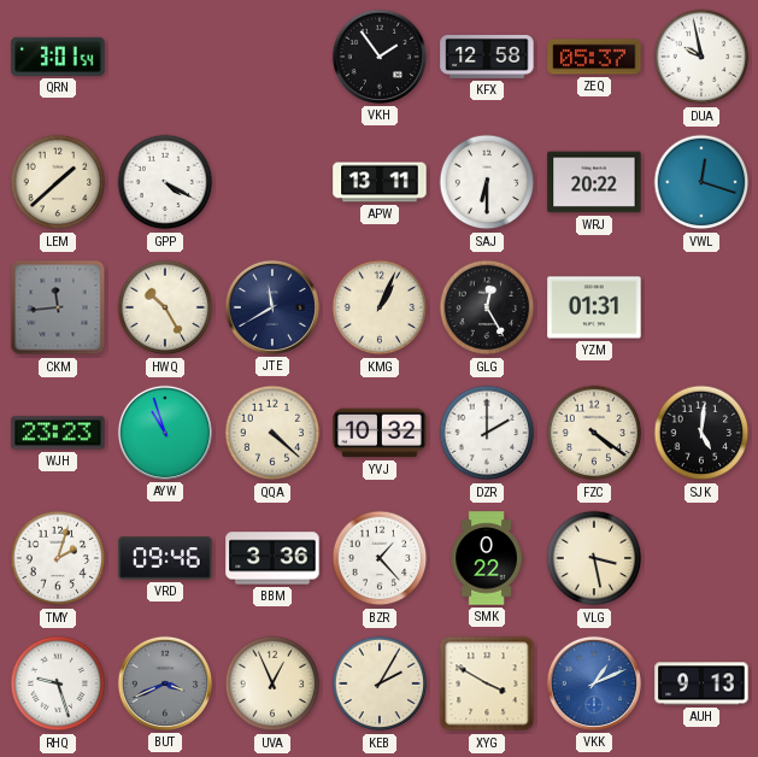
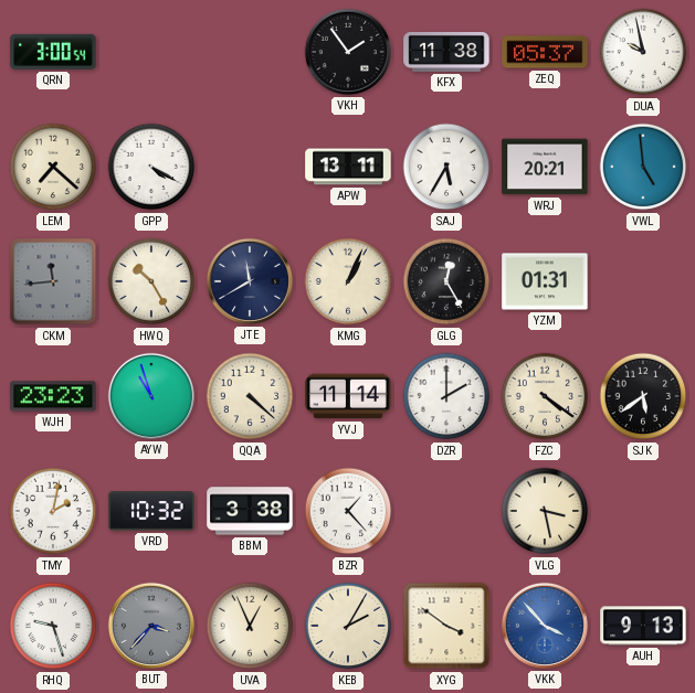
QRN: 3:01 -> 3:00
KFX: 12:58 -> 11:38
LEM: 1:38 -> 7:22
SAJ: 6:30 -> 5:35
WRJ: 20:22 -> 20:21
VWL: 12:18 -> 4:59
YVJ: 10:32 -> 11:14
SJK: 5:01 -> 5:39
TMY: 2:03 -> 2:02
VRD: 09:46 -> 10:32
BBM: 3:36 -> 3:38
SMK: 0:22 -> none
BUT: 3:41 -> 3:37
XYG: 3:50 -> 3:51
VKK: 1:11 -> 3:53
